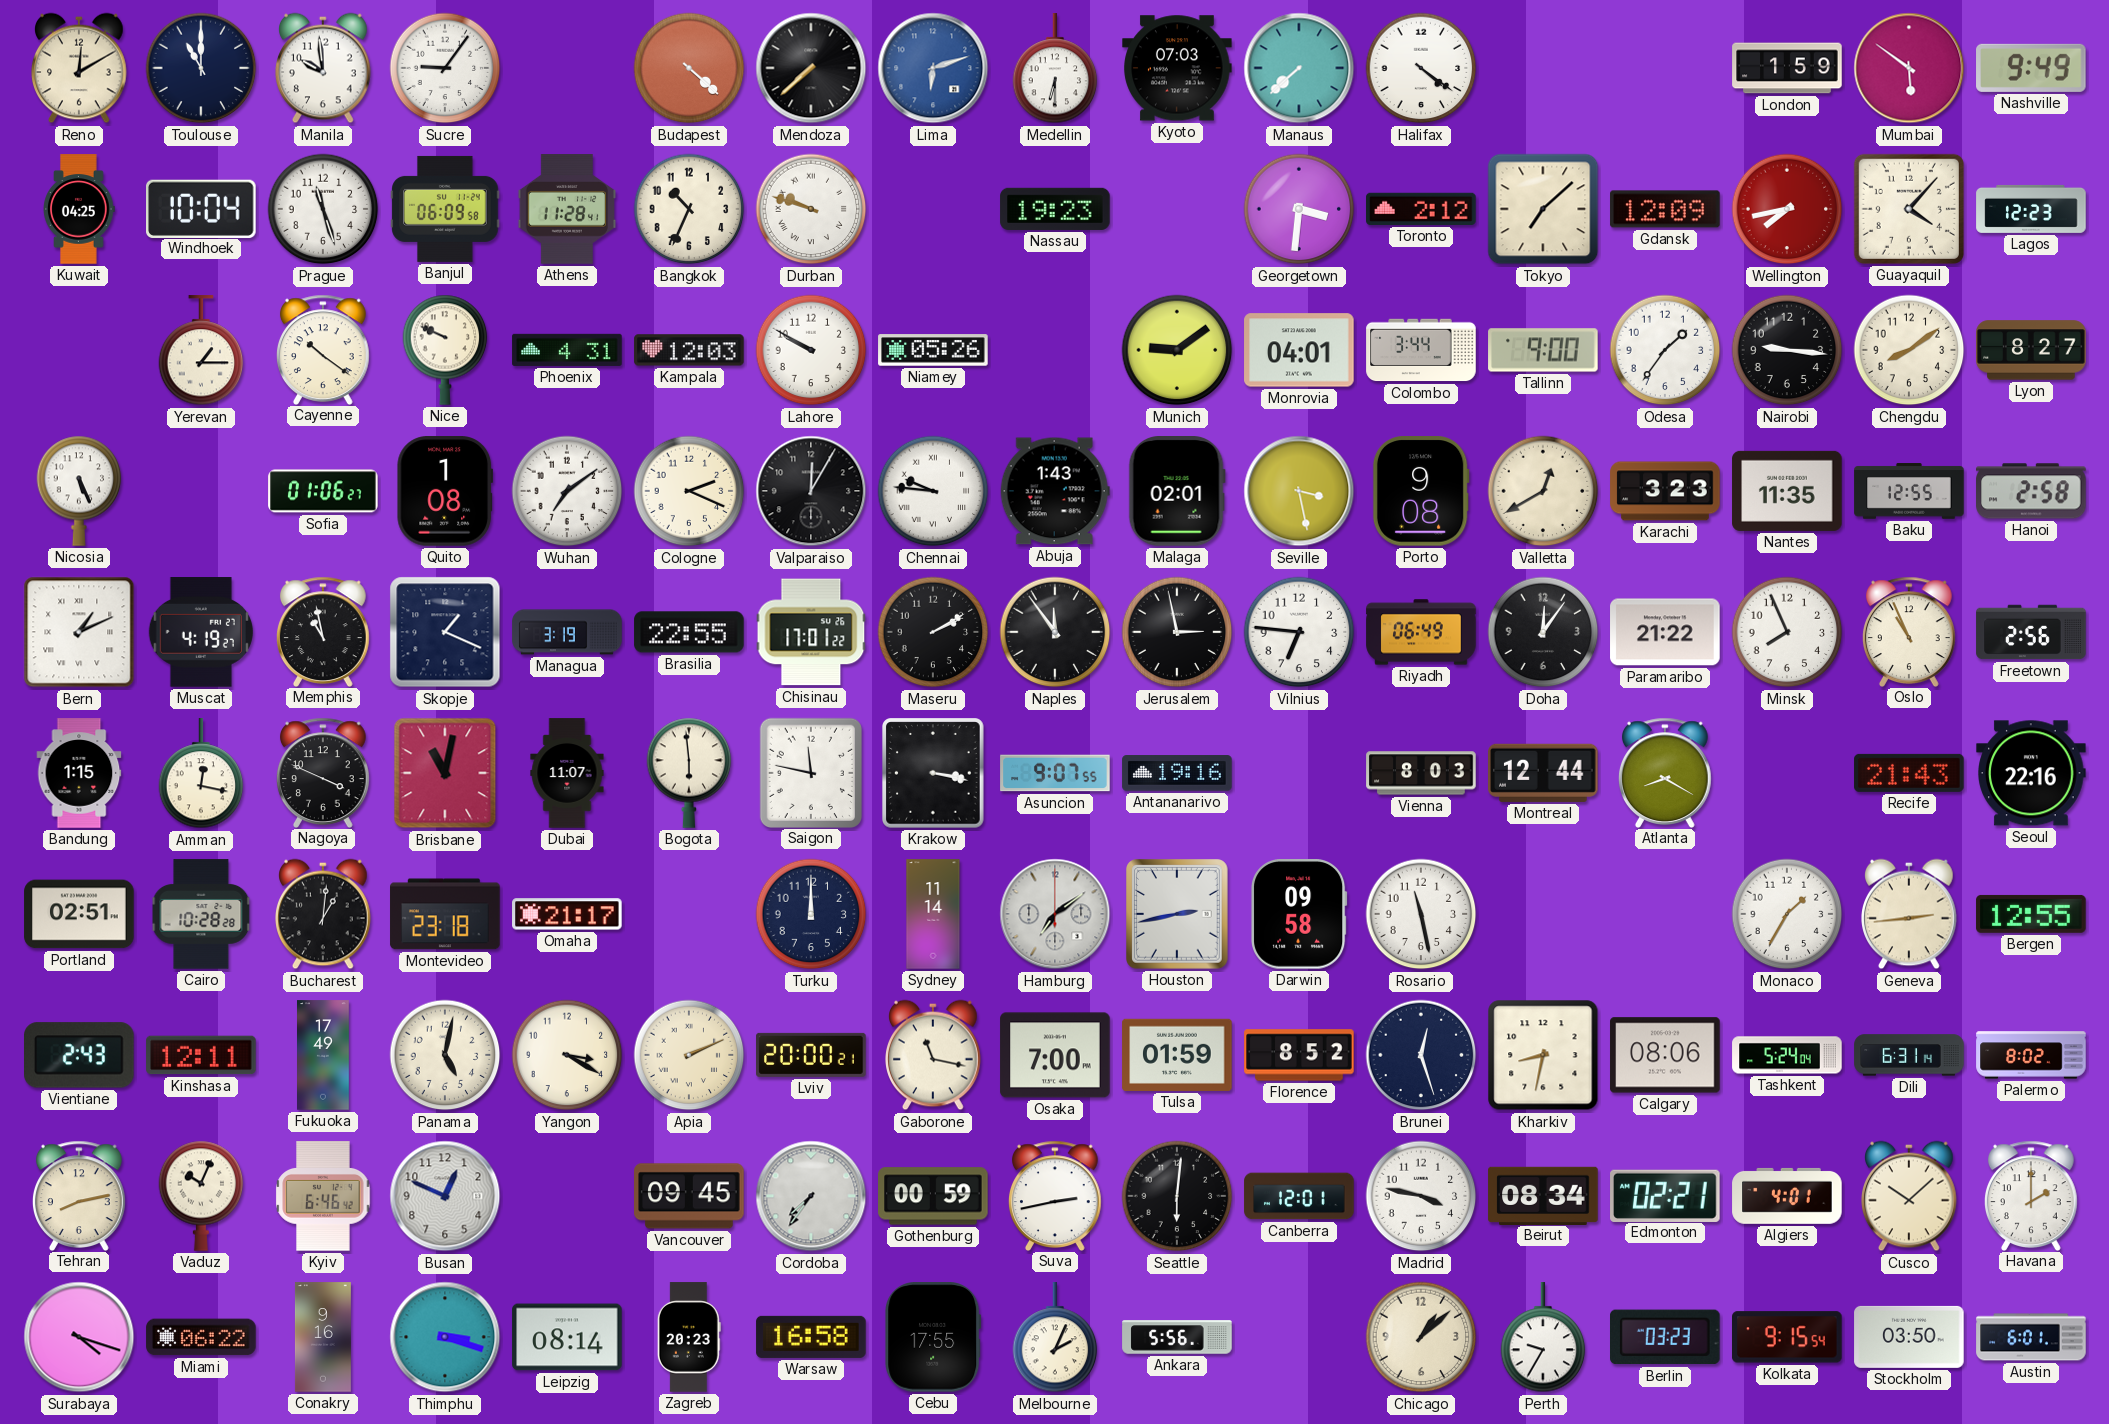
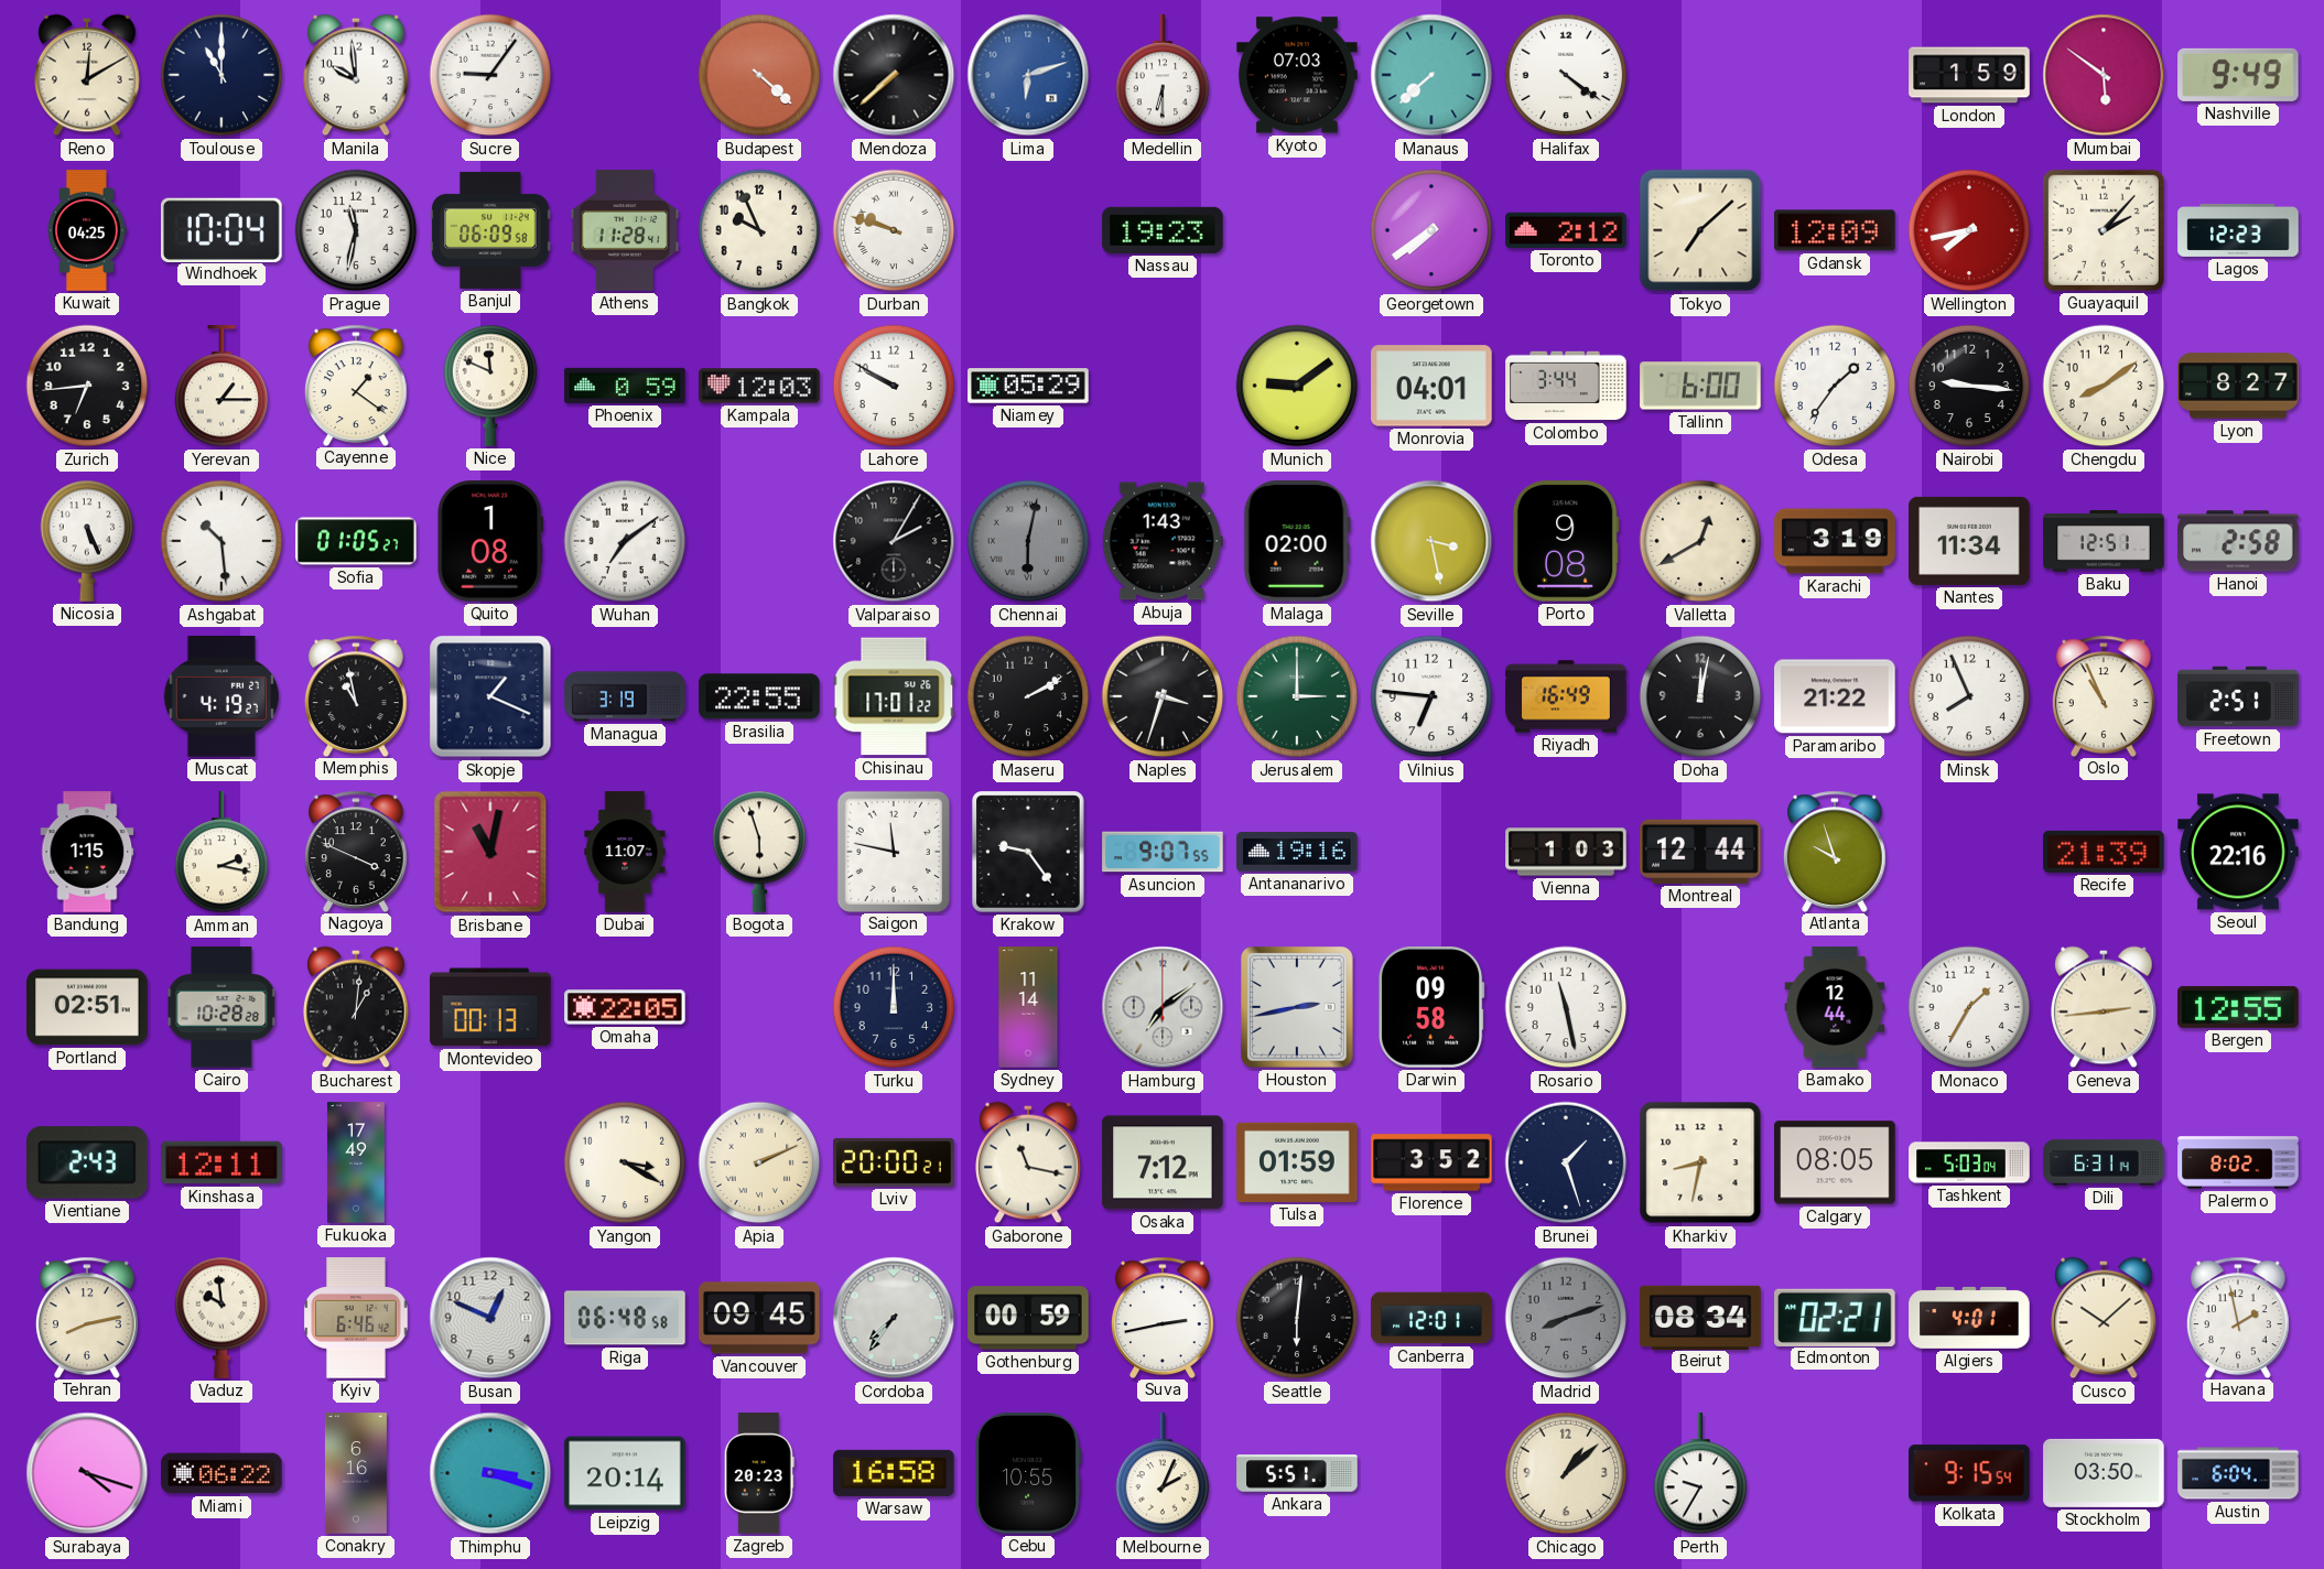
Prague: 11:27 -> 11:32
Bangkok: 10:34 -> 9:56
Georgetown: 3:31 -> 7:39
Guayaquil: 4:07 -> 2:07
Zurich: none -> 6:44
Cayenne: 10:21 -> 1:21
Nice: 9:49 -> 11:49
Phoenix: 4:31 -> 0:59
Niamey: 05:26 -> 05:29
Tallinn: 9:00 -> 6:00
Ashgabat: none -> 10:29
Sofia: 01:06 -> 01:05
Cologne: 2:19 -> none
Valparaiso: 12:05 -> 2:05
Chennai: 9:46 -> 6:02
Chennai dial: white -> grey
Malaga: 02:01 -> 02:00
Karachi: 3:23 -> 3:19
Nantes: 11:35 -> 11:34
Baku: 12:55 -> 12:51
Bern: 1:11 -> none
Naples: 11:54 -> 3:33
Jerusalem: 2:58 -> 3:00
Jerusalem dial: black -> green
Riyadh: 06:49 -> 16:49
Doha: 12:06 -> 12:02
Freetown: 2:56 -> 2:51
Amman: 12:17 -> 2:17
Bogota: 5:59 -> 5:57
Krakow: 3:17 -> 9:24
Vienna: 8:03 -> 1:03
Atlanta: 8:20 -> 9:57
Recife: 21:43 -> 21:39
Montevideo: 23:18 -> 00:13
Omaha: 21:17 -> 22:05
Bamako: none -> 12:44
Panama: 5:02 -> none
Osaka: 7:00 -> 7:12
Florence: 8:52 -> 3:52
Brunei: 12:27 -> 1:27
Calgary: 08:06 -> 08:05
Tashkent: 5:24 -> 5:03
Vaduz: 10:04 -> 9:59
Riga: none -> 06:48
Madrid: 3:47 -> 8:12
Madrid dial: white -> grey
Havana: 2:00 -> 1:58
Conakry: 9:16 -> 6:16
Leipzig: 08:14 -> 20:14
Cebu: 17:55 -> 10:55
Ankara: 5:56 -> 5:51
Berlin: 03:23 -> none
Austin: 6:01 -> 6:04
